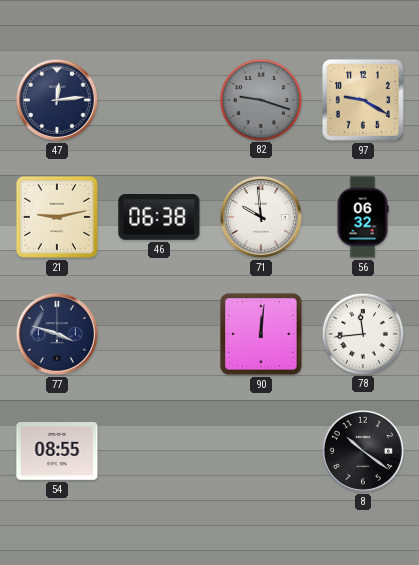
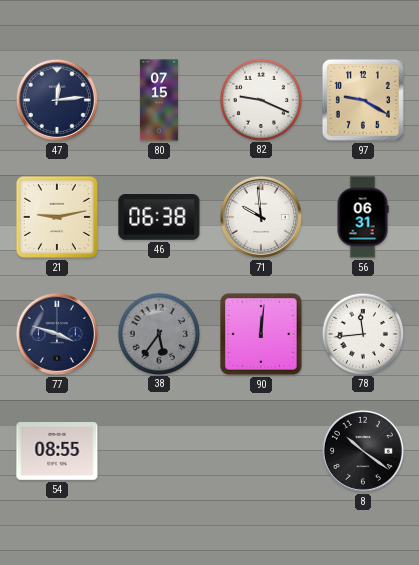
80: none -> 07:15
82: 9:18 -> 9:19
82 dial: grey -> white
56: 06:32 -> 06:31
38: none -> 5:36
